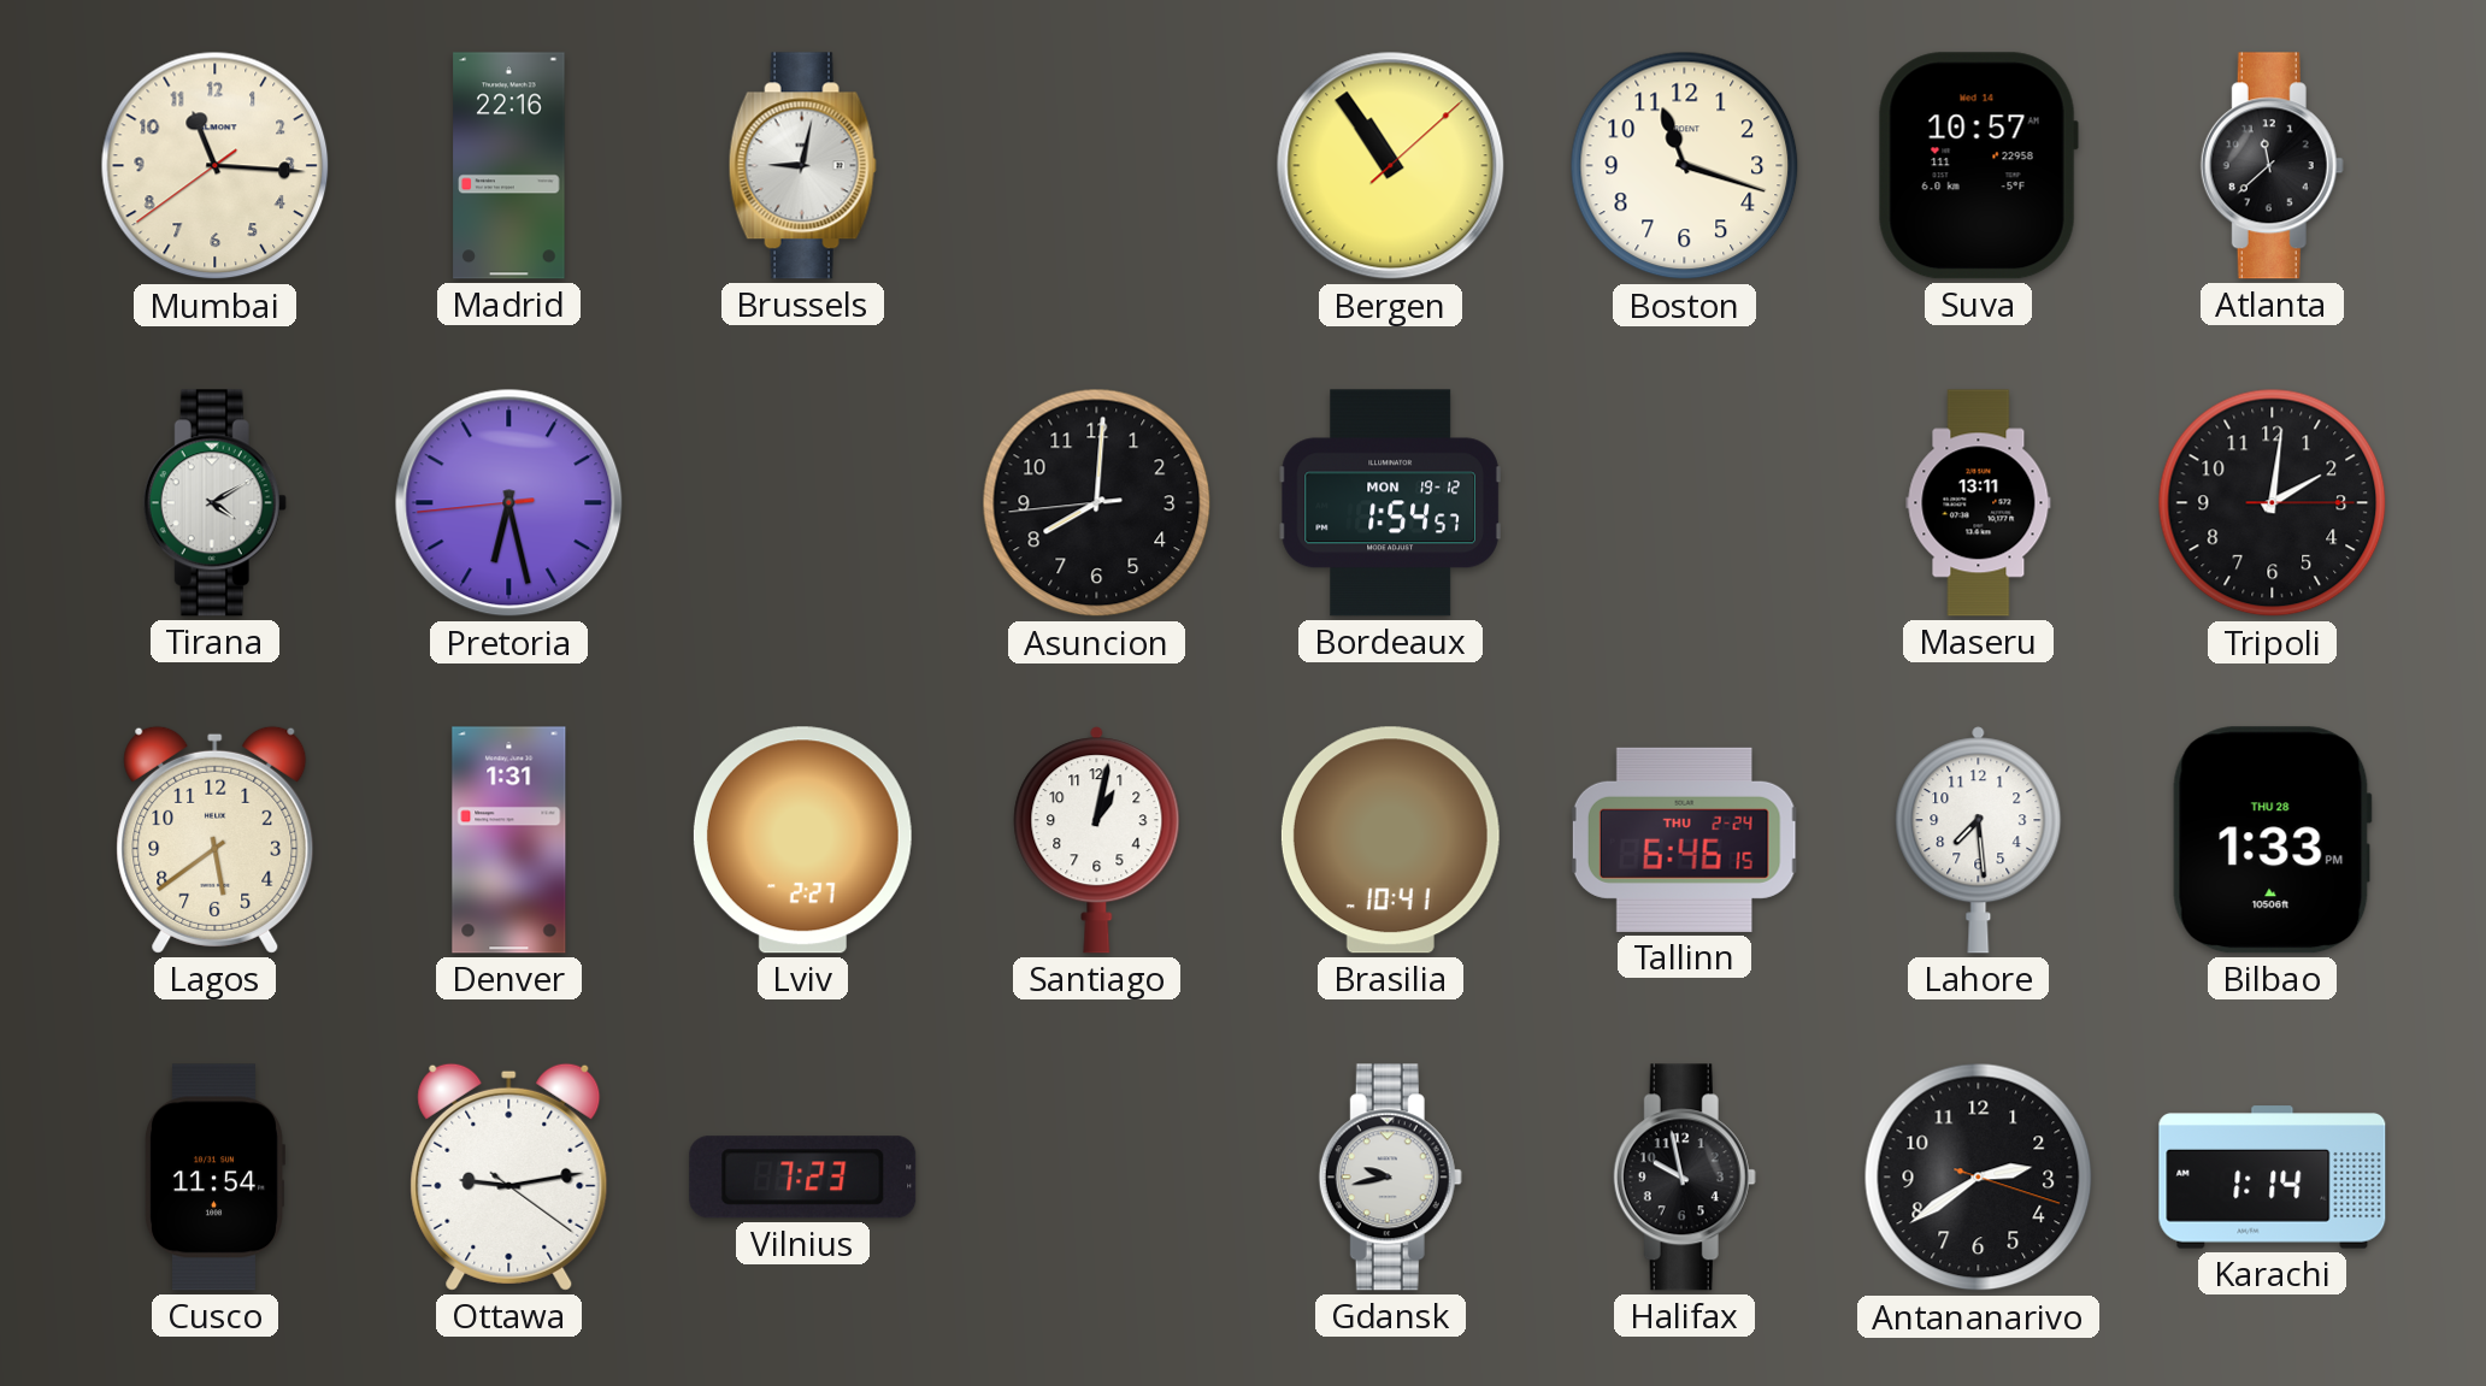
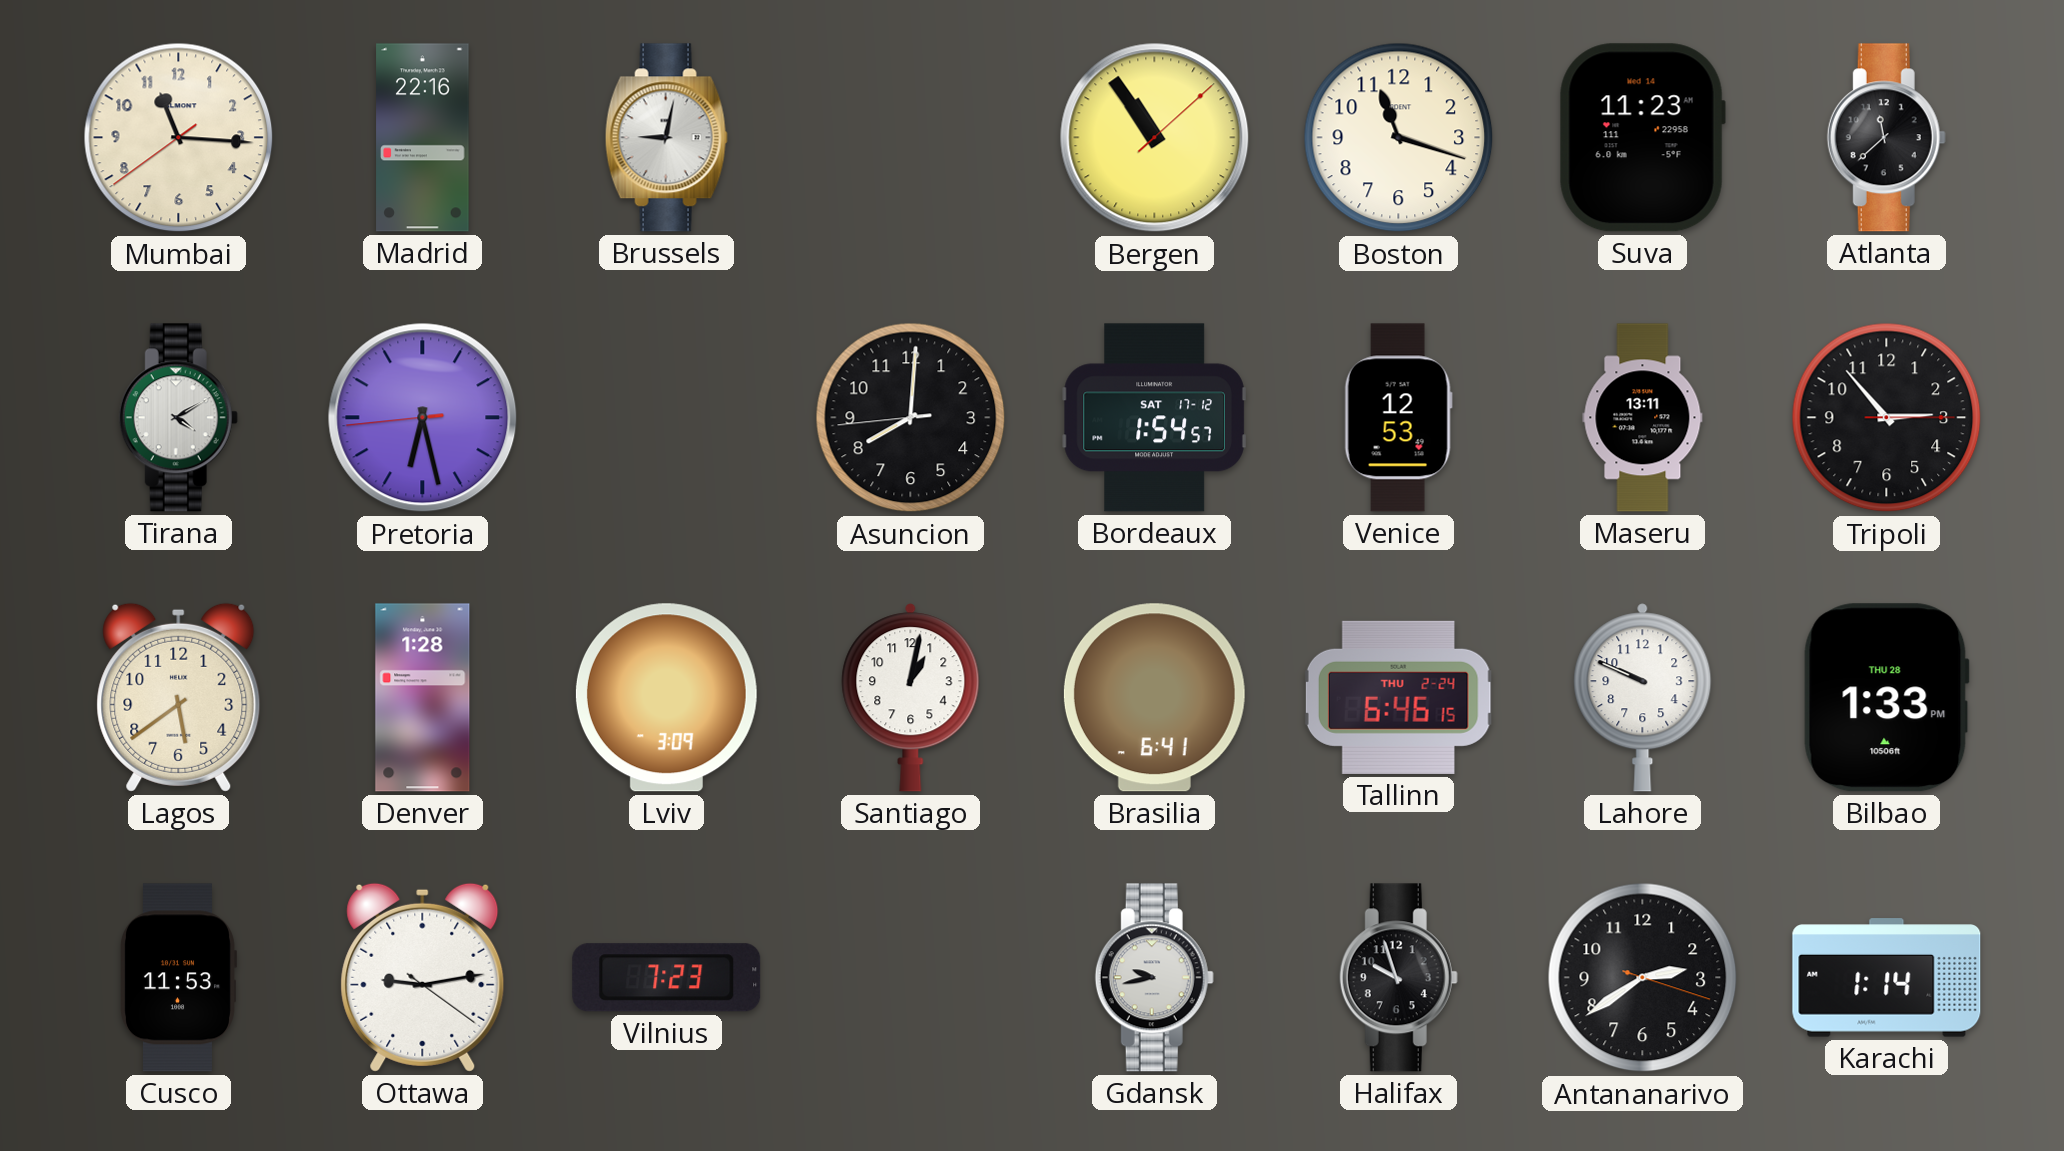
Suva: 10:57 -> 11:23
Bordeaux date: MON 19-12 -> SAT 17-12
Venice: none -> 12:53
Tripoli: 2:01 -> 2:53
Denver: 1:31 -> 1:28
Lviv: 2:27 -> 3:09
Brasilia: 10:41 -> 6:41
Lahore: 7:29 -> 9:49
Cusco: 11:54 -> 11:53
Halifax: 9:58 -> 9:57
